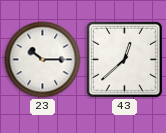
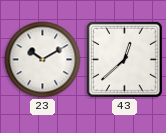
23: 10:15 -> 10:10
